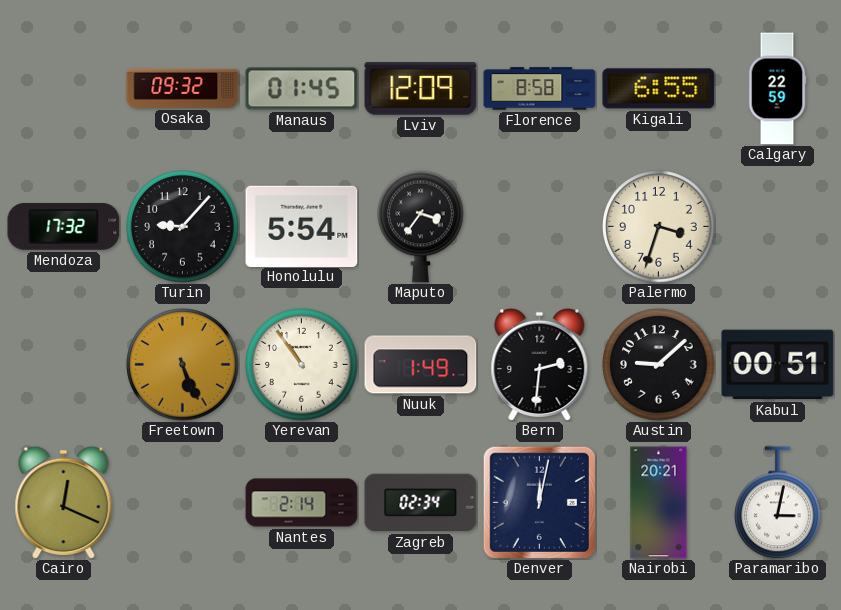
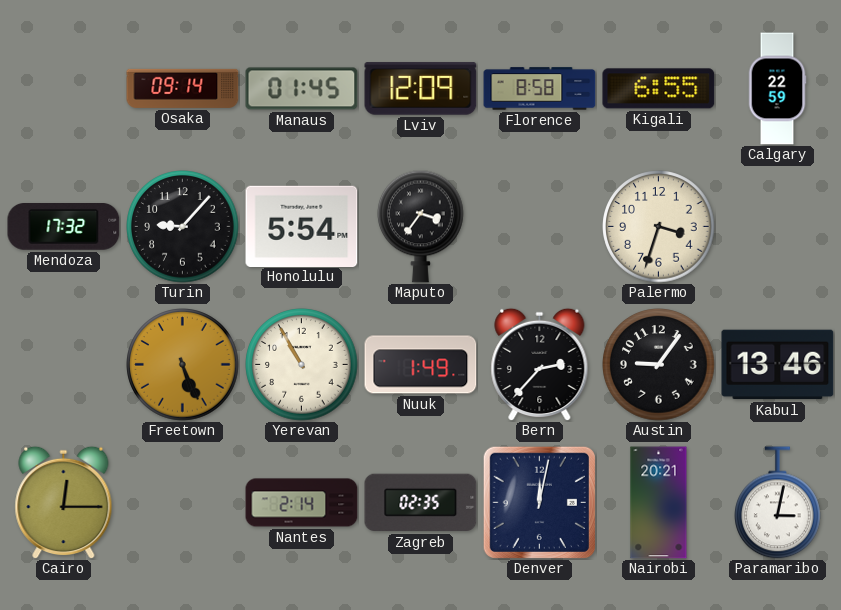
Osaka: 09:32 -> 09:14
Yerevan: 10:54 -> 10:55
Bern: 2:31 -> 2:37
Austin: 9:08 -> 9:06
Kabul: 00:51 -> 13:46
Cairo: 12:19 -> 12:15
Zagreb: 02:34 -> 02:35
